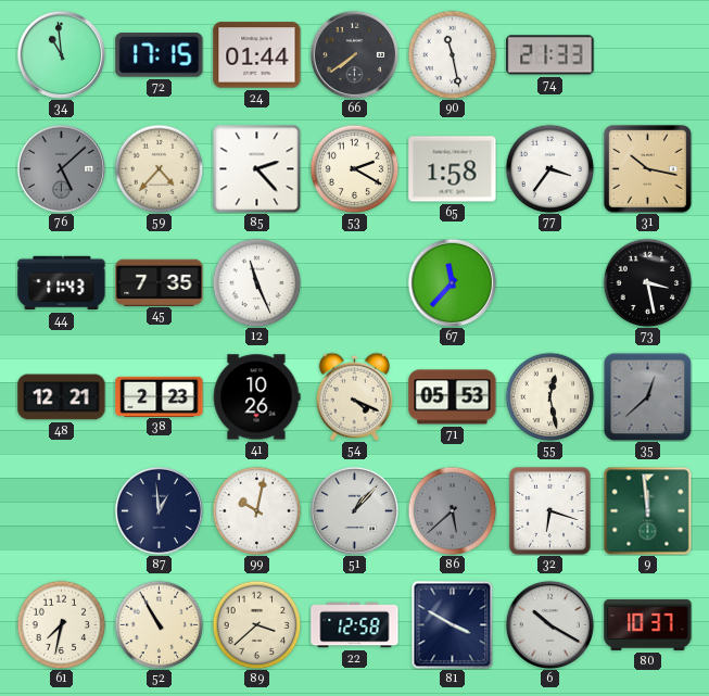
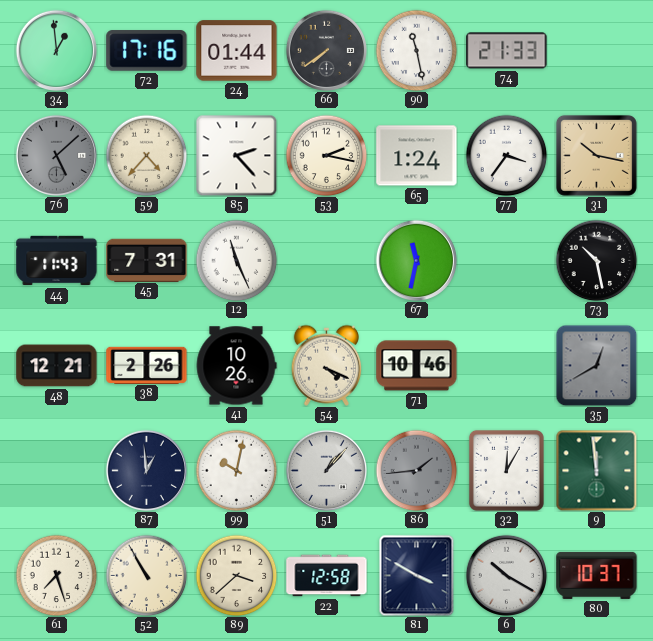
34: 10:59 -> 12:59
72: 17:15 -> 17:16
53: 2:20 -> 2:17
65: 1:58 -> 1:24
45: 7:35 -> 7:31
67: 11:37 -> 11:32
73: 3:28 -> 10:28
38: 2:23 -> 2:26
71: 05:53 -> 10:46
55: 12:28 -> none
35: 12:38 -> 12:40
86: 5:38 -> 1:44
32: 6:18 -> 12:05
61: 7:32 -> 7:27
